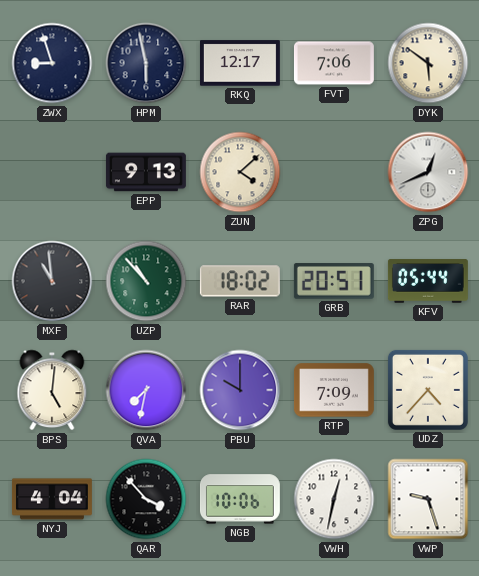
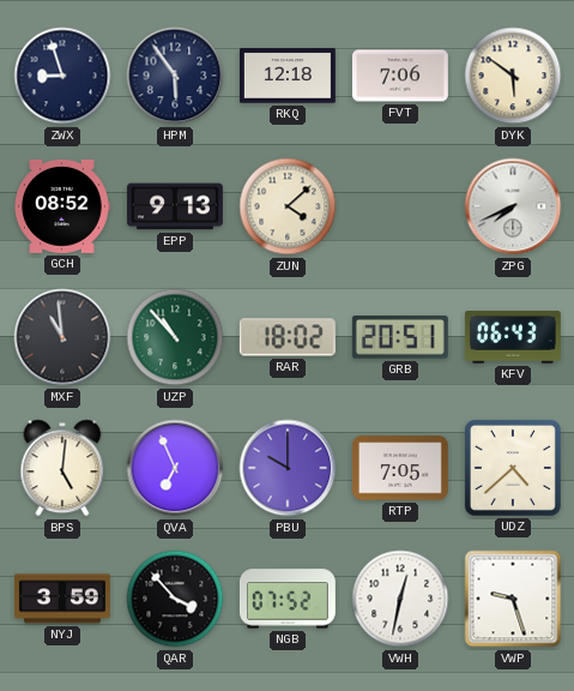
HPM: 5:58 -> 5:54
RKQ: 12:17 -> 12:18
GCH: none -> 08:52
ZPG: 12:41 -> 7:41
KFV: 05:44 -> 06:43
QVA: 7:32 -> 6:56
RTP: 7:09 -> 7:05
UDZ: 4:37 -> 4:38
NYJ: 4:04 -> 3:59
NGB: 10:06 -> 07:52
